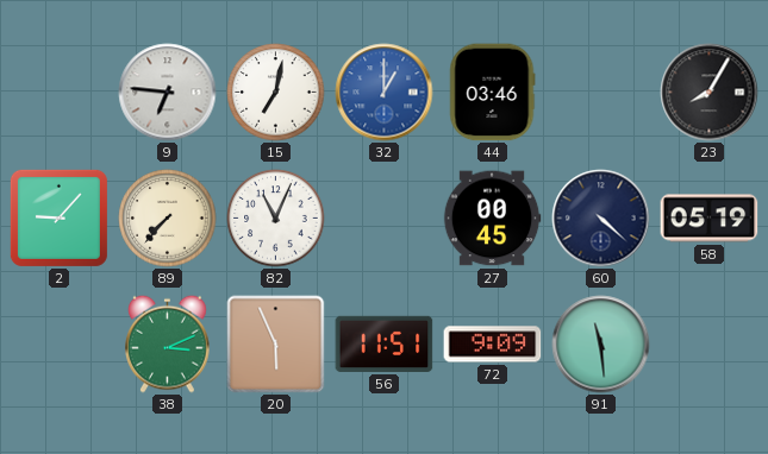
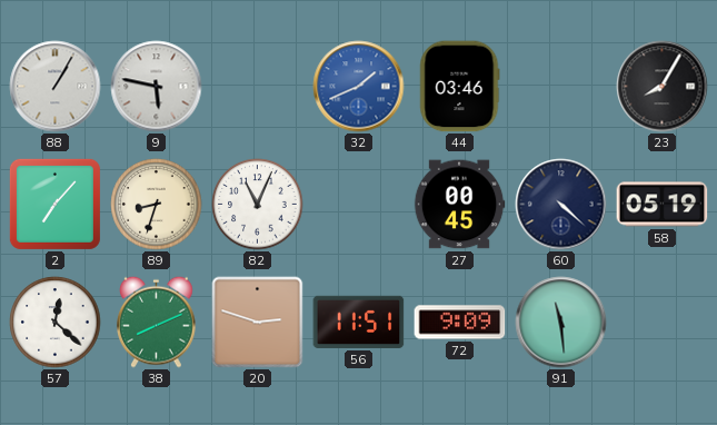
88: none -> 1:05
9: 6:46 -> 5:47
15: 7:02 -> none
32: 1:00 -> 1:41
2: 9:07 -> 7:07
89: 7:37 -> 8:33
57: none -> 12:22
38: 3:11 -> 8:11
20: 5:56 -> 2:48
